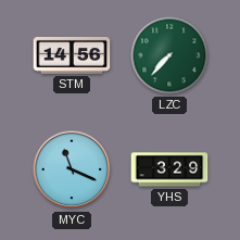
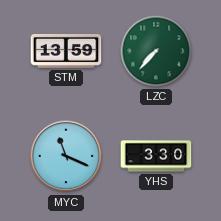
STM: 14:56 -> 13:59
YHS: 3:29 -> 3:30
